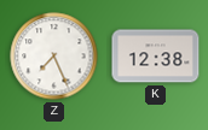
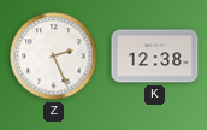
Z: 7:26 -> 2:26
